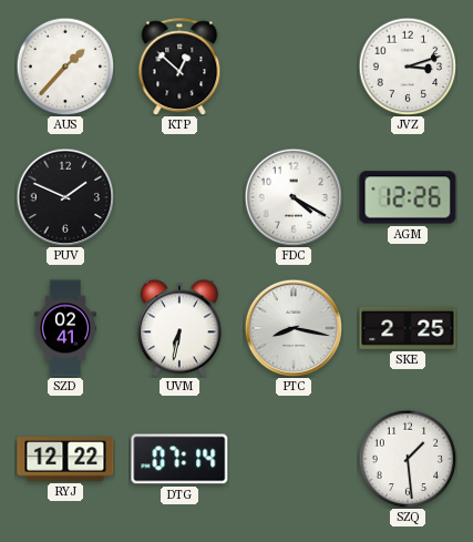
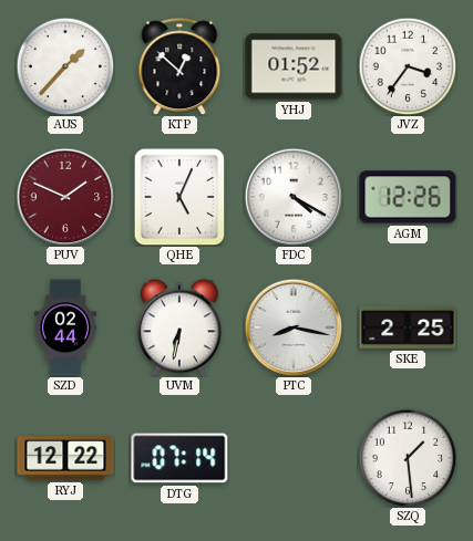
YHJ: none -> 01:52
JVZ: 3:12 -> 3:36
PUV dial: black -> burgundy
QHE: none -> 5:04
SZD: 02:41 -> 02:44
